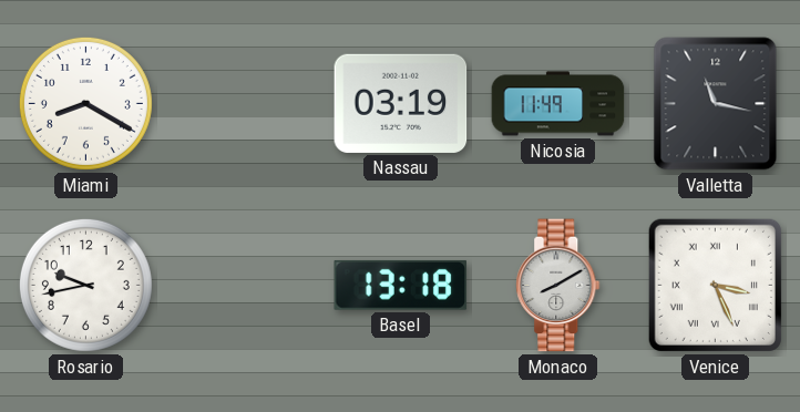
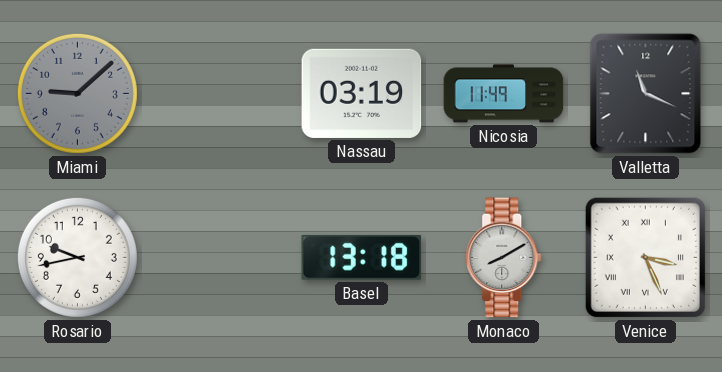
Miami: 8:20 -> 9:08
Miami dial: white -> grey
Valletta: 11:17 -> 11:19
